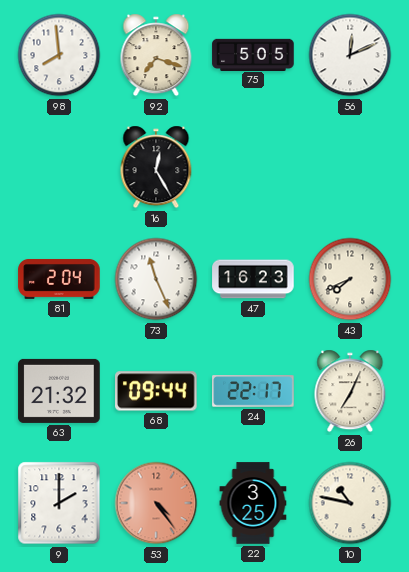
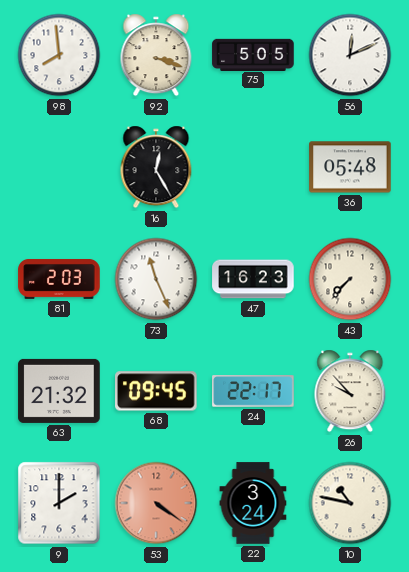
92: 7:18 -> 3:18
36: none -> 05:48
81: 2:04 -> 2:03
43: 7:41 -> 7:37
68: 09:44 -> 09:45
26: 7:04 -> 9:53
53: 4:24 -> 4:21
22: 3:25 -> 3:24
